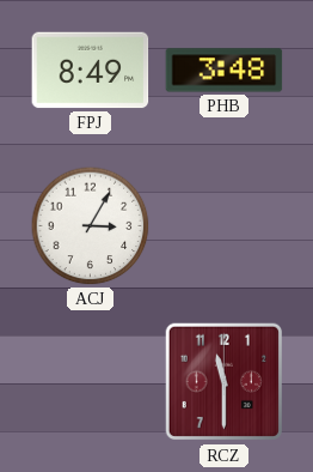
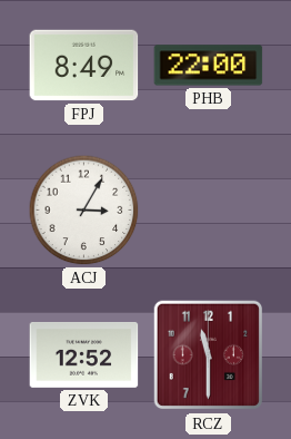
PHB: 3:48 -> 22:00
ZVK: none -> 12:52
